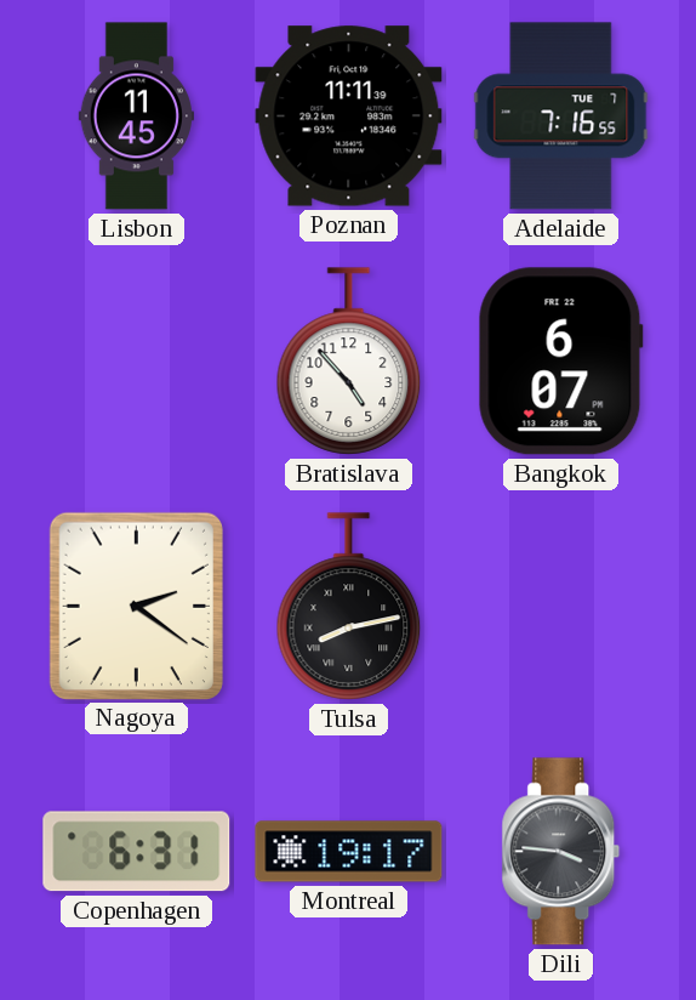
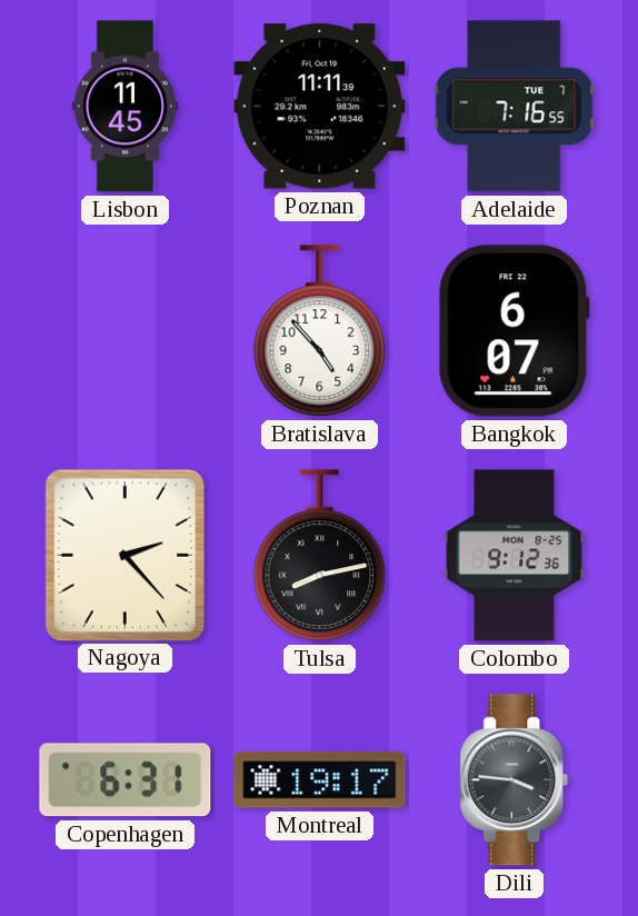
Nagoya: 2:21 -> 2:23
Colombo: none -> 9:12
